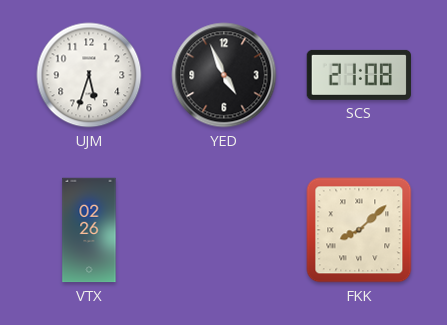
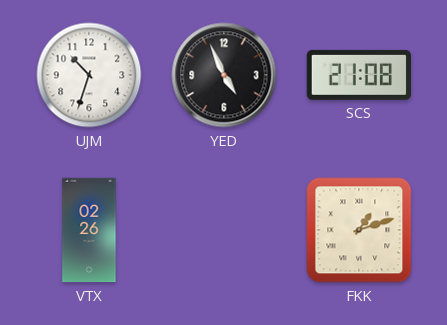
UJM: 5:33 -> 10:33
FKK: 8:08 -> 1:12
